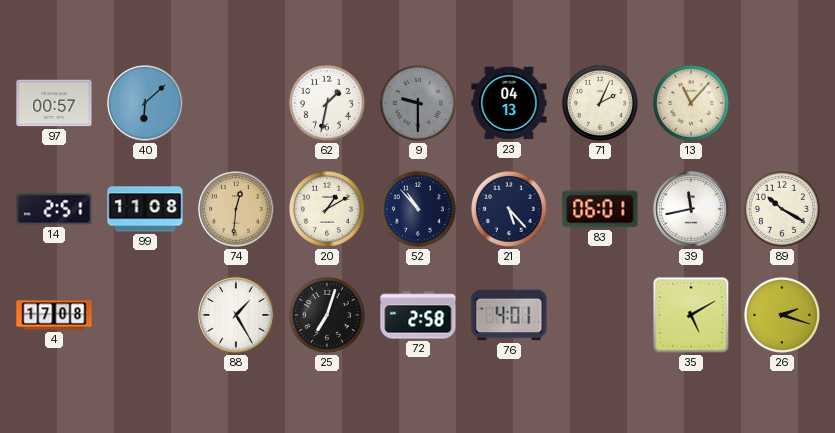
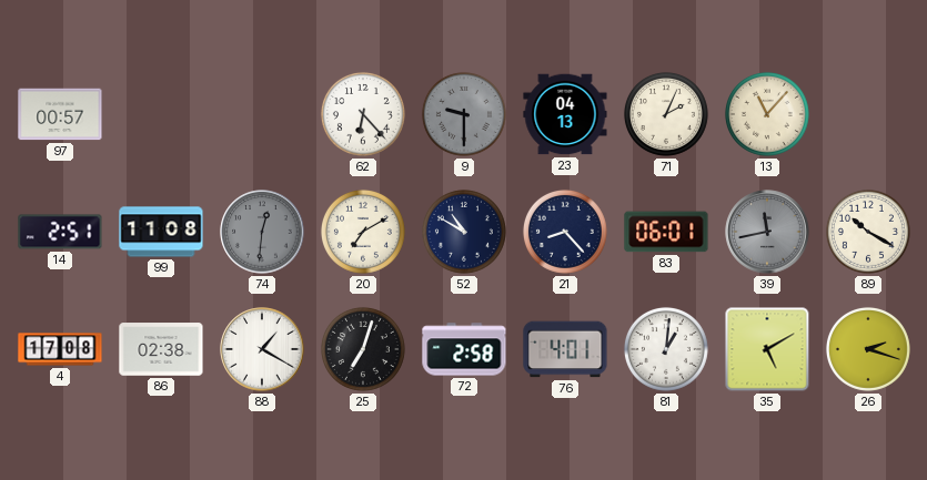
40: 6:08 -> none
62: 1:32 -> 6:23
74 dial: champagne -> grey
20: 1:10 -> 7:10
52: 10:53 -> 10:50
21: 5:23 -> 8:23
39 dial: white -> grey
86: none -> 02:38
88: 1:25 -> 1:20
81: none -> 1:01
